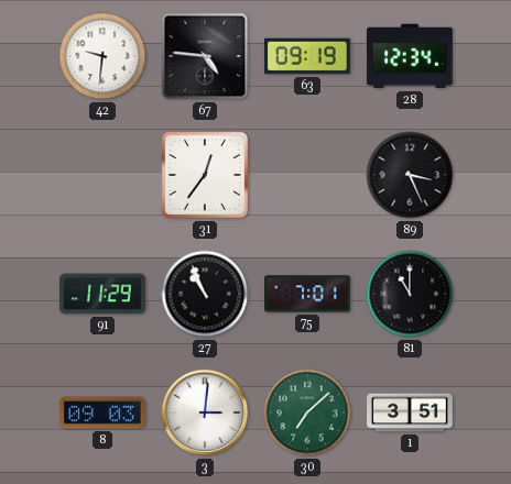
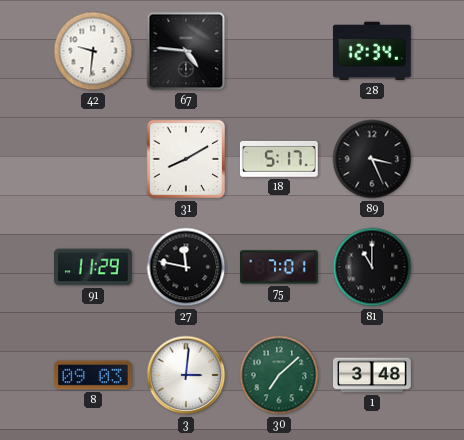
63: 09:19 -> none
31: 12:36 -> 8:10
18: none -> 5:17
27: 10:56 -> 11:47
1: 3:51 -> 3:48
